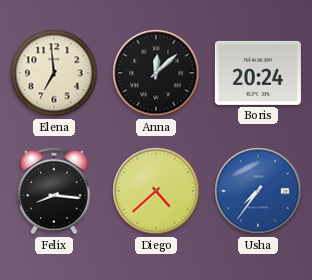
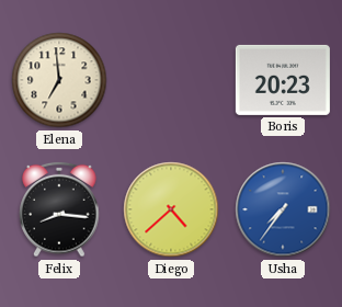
Anna: 12:08 -> none
Boris: 20:24 -> 20:23
